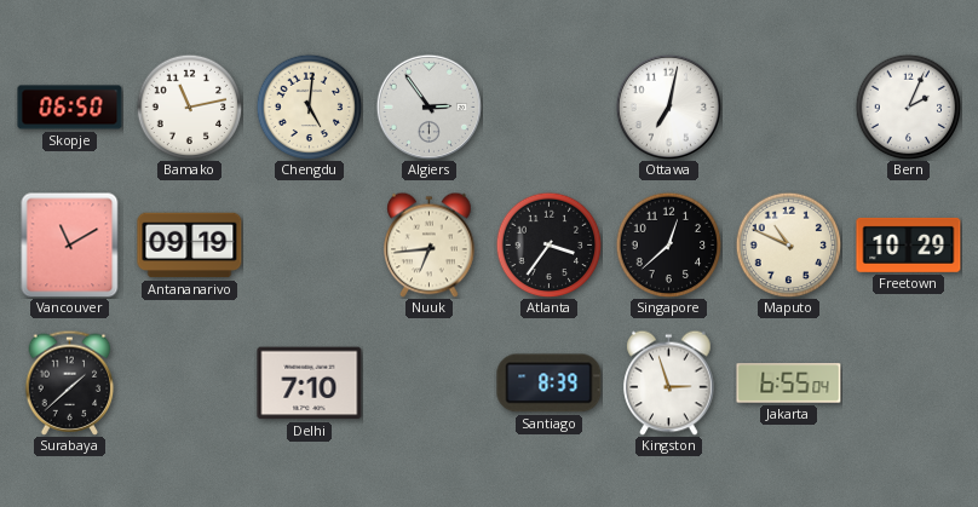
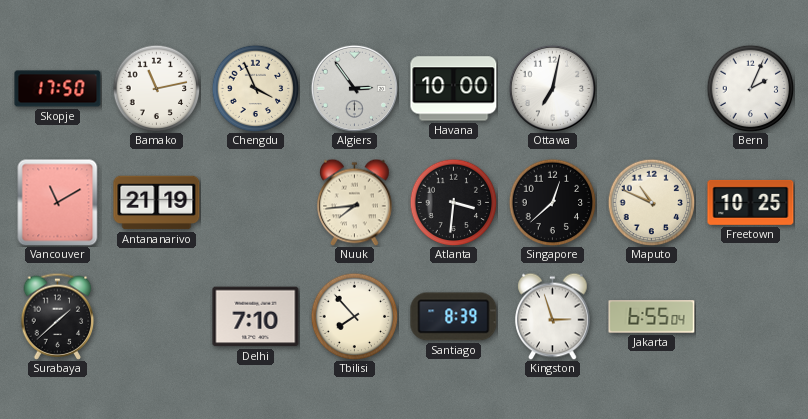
Skopje: 06:50 -> 17:50
Chengdu: 5:01 -> 3:56
Havana: none -> 10:00
Antananarivo: 09:19 -> 21:19
Nuuk: 6:44 -> 7:44
Atlanta: 3:36 -> 3:31
Freetown: 10:29 -> 10:25
Tbilisi: none -> 7:53
